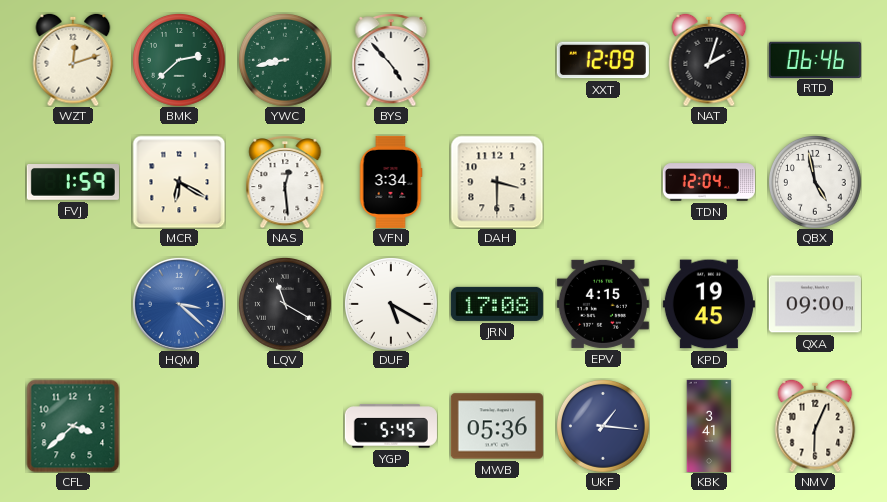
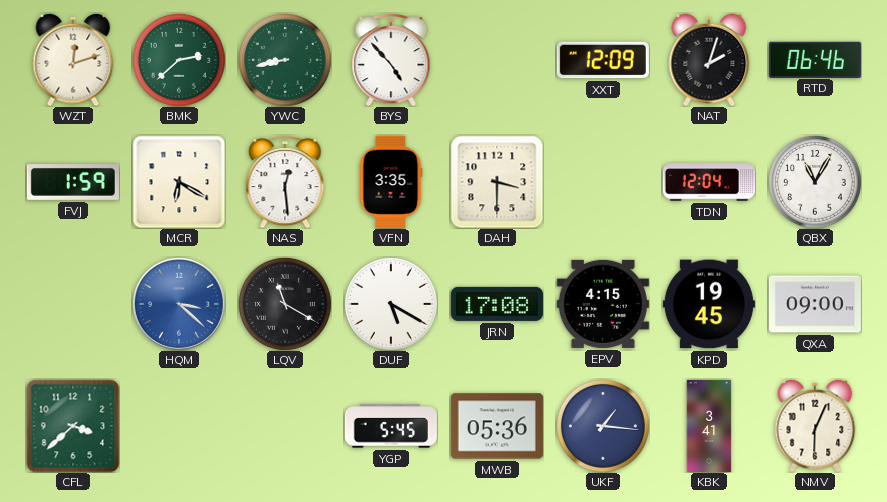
VFN: 3:34 -> 3:35
QBX: 4:58 -> 11:05
